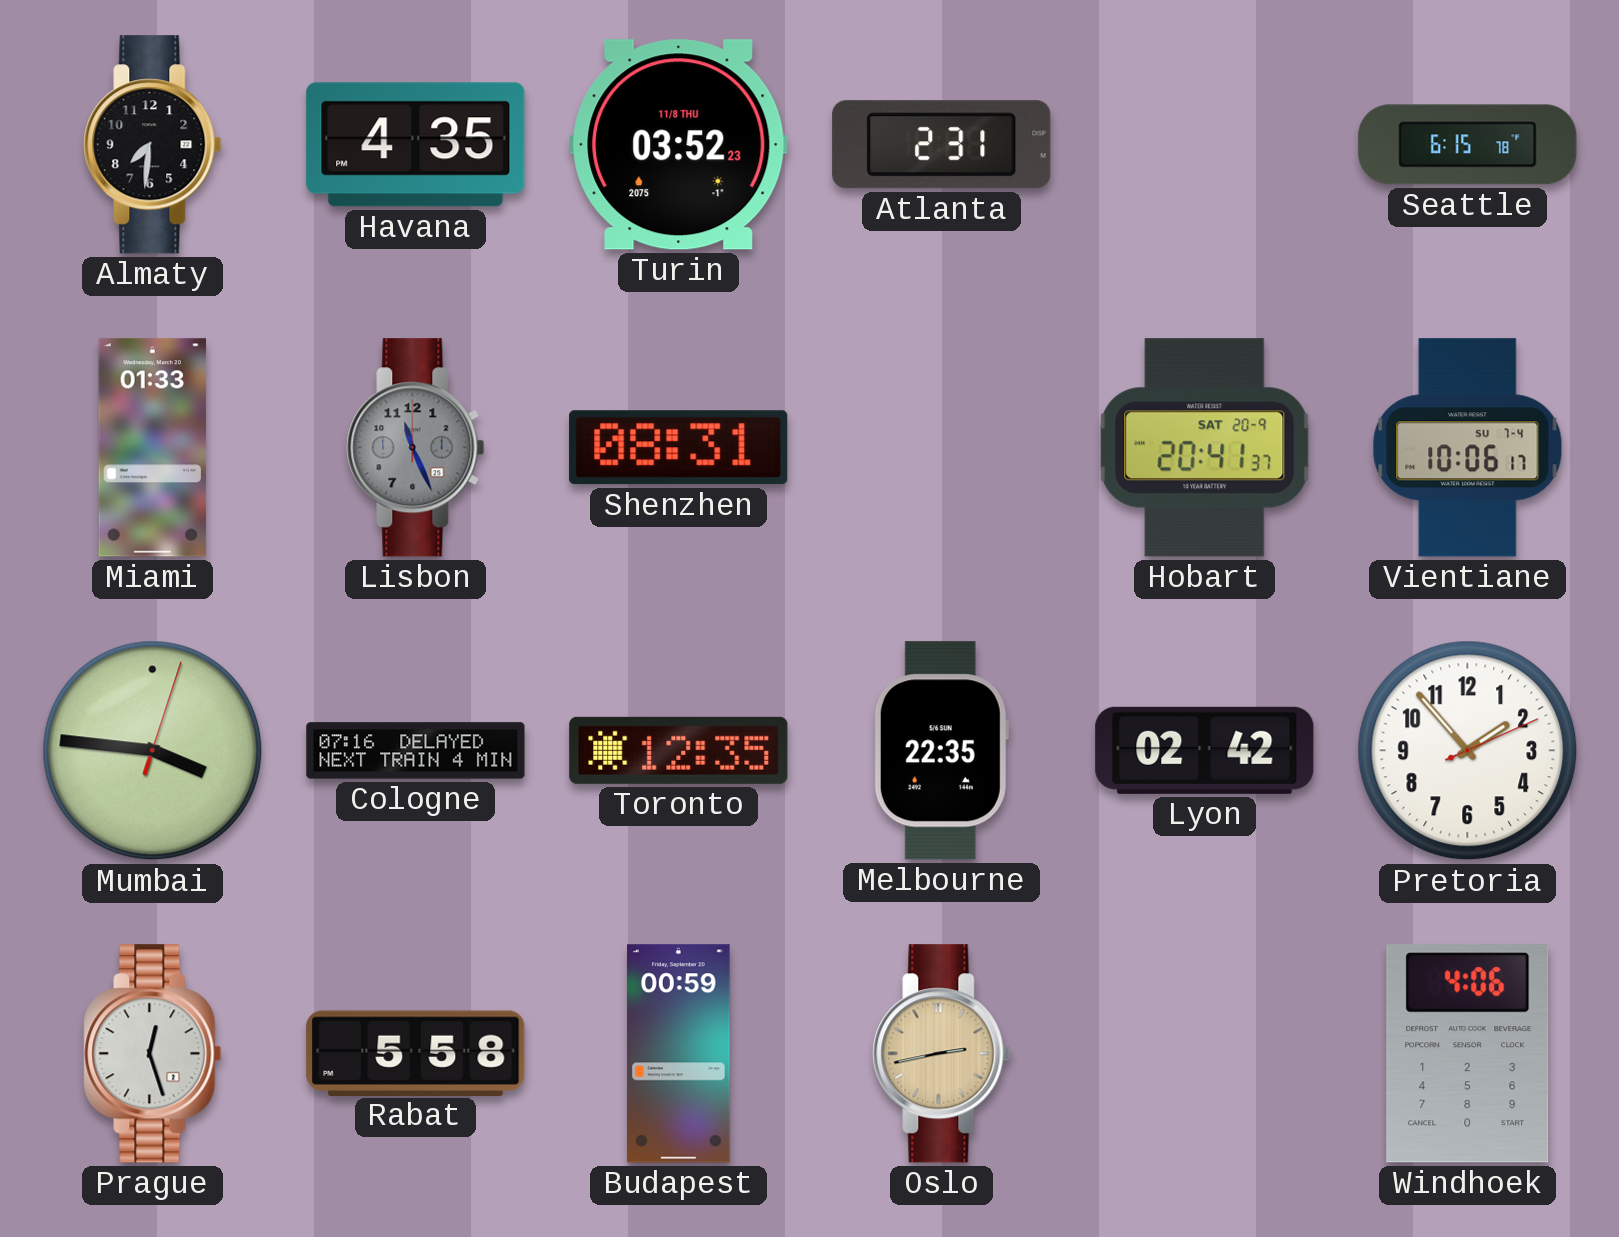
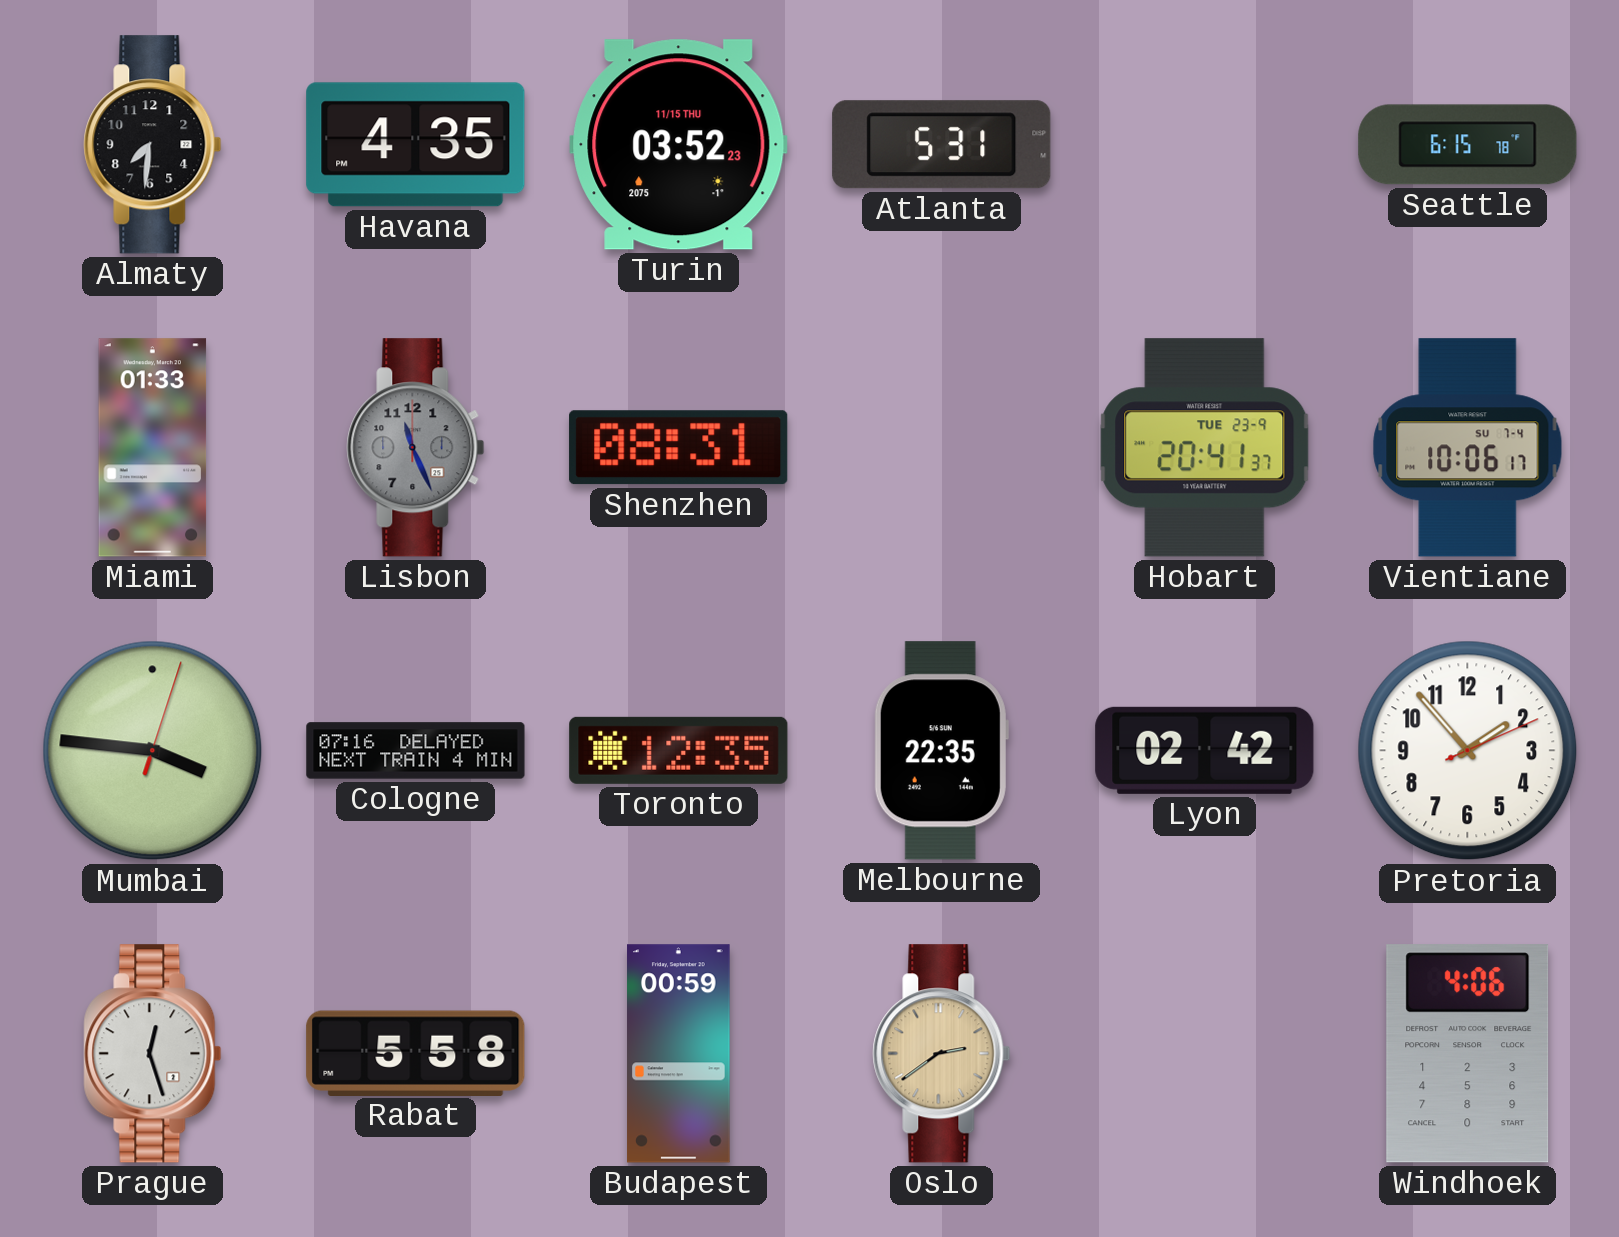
Turin date: 11/8 THU -> 11/15 THU
Atlanta: 2:31 -> 5:31
Hobart date: SAT 20-9 -> TUE 23-9
Oslo: 2:43 -> 2:39
